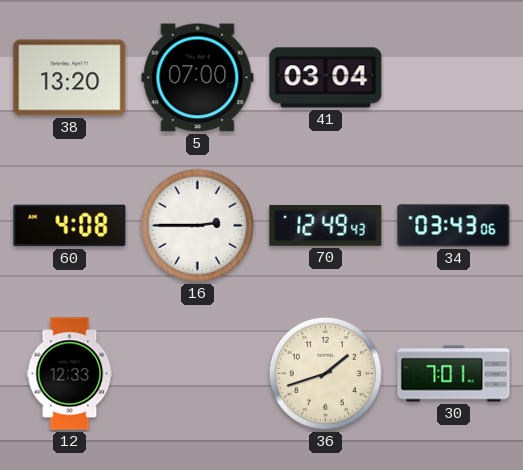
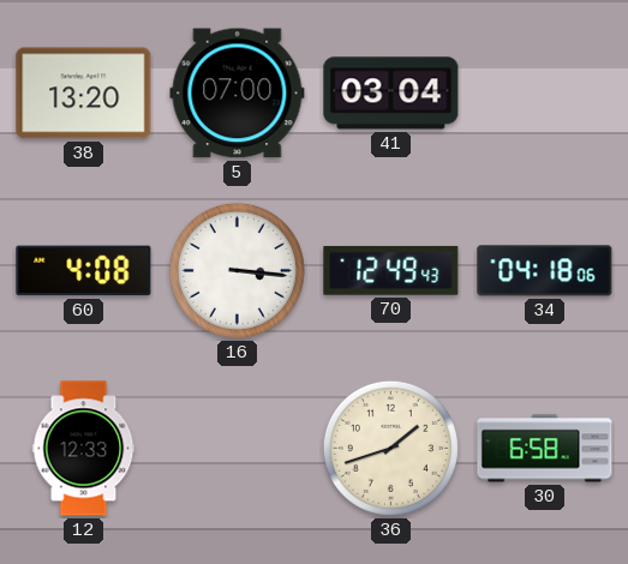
16: 2:45 -> 3:16
34: 03:43 -> 04:18
30: 7:01 -> 6:58
